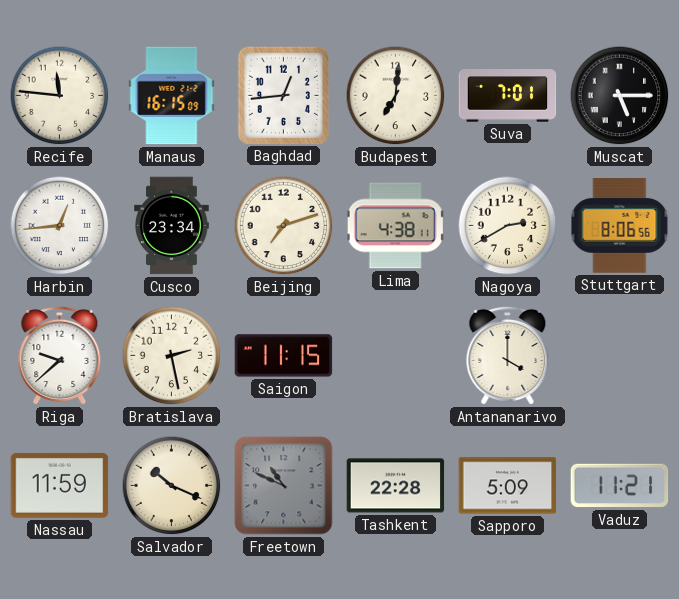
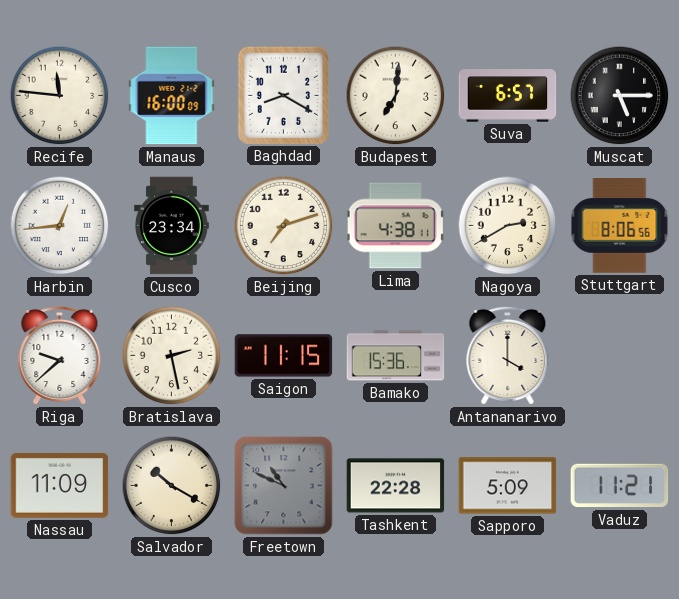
Manaus: 16:15 -> 16:00
Baghdad: 12:44 -> 8:20
Suva: 7:01 -> 6:57
Bamako: none -> 15:36
Nassau: 11:59 -> 11:09
Salvador: 10:19 -> 10:20
